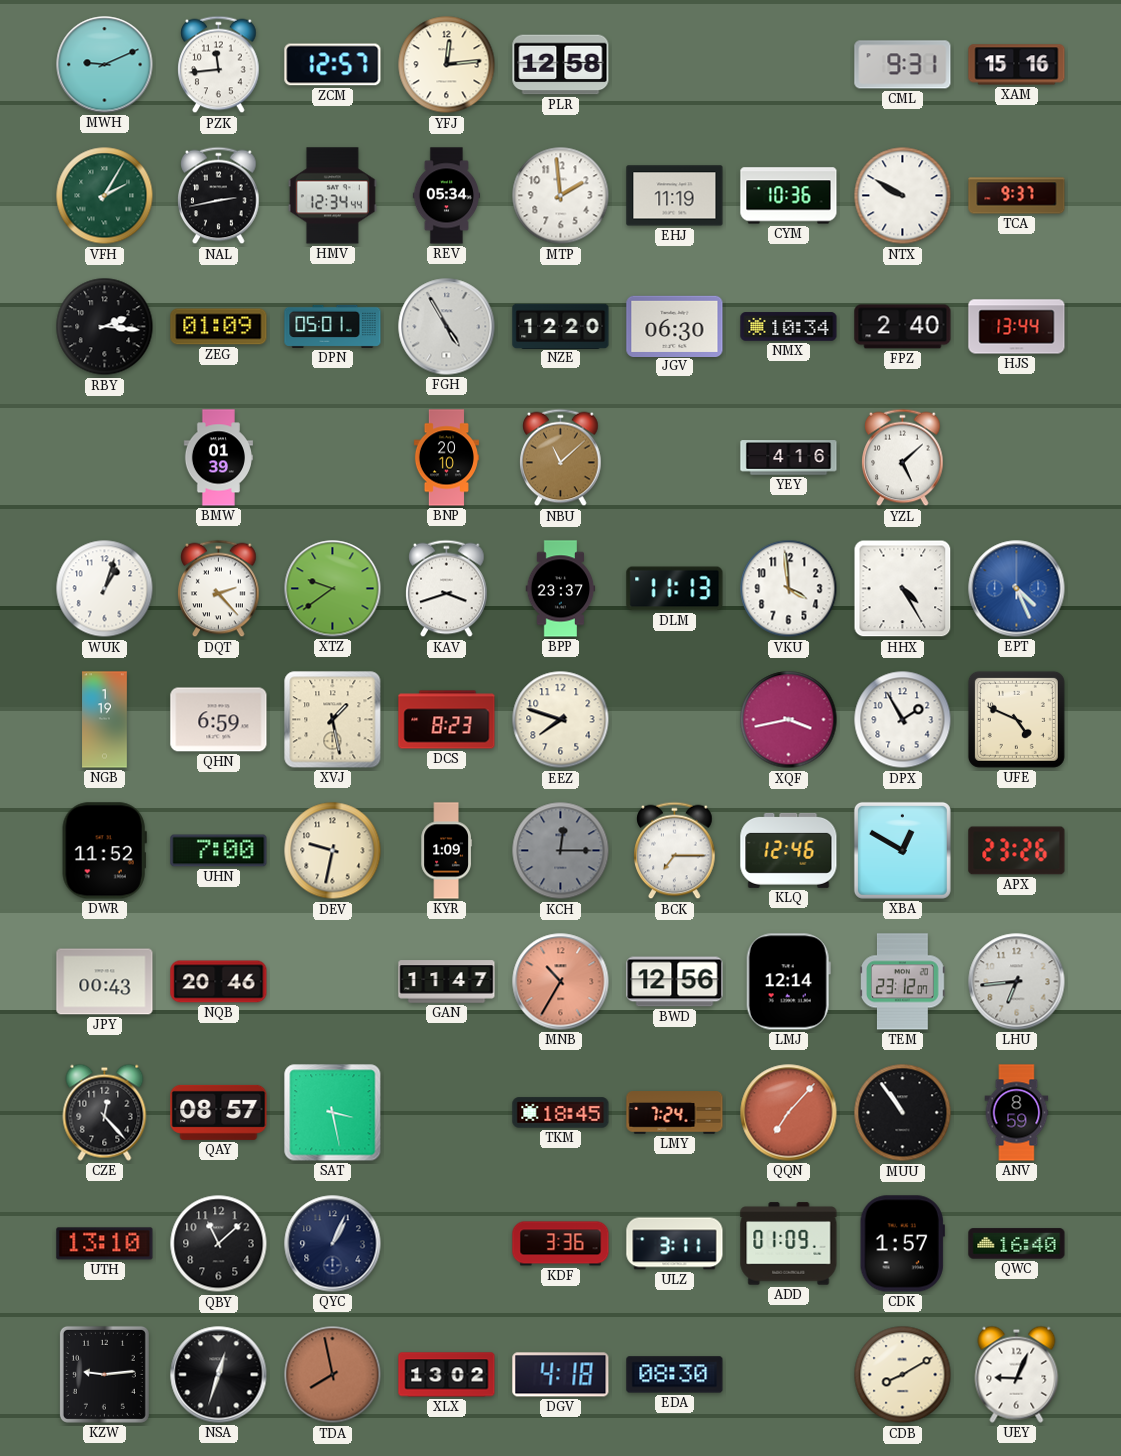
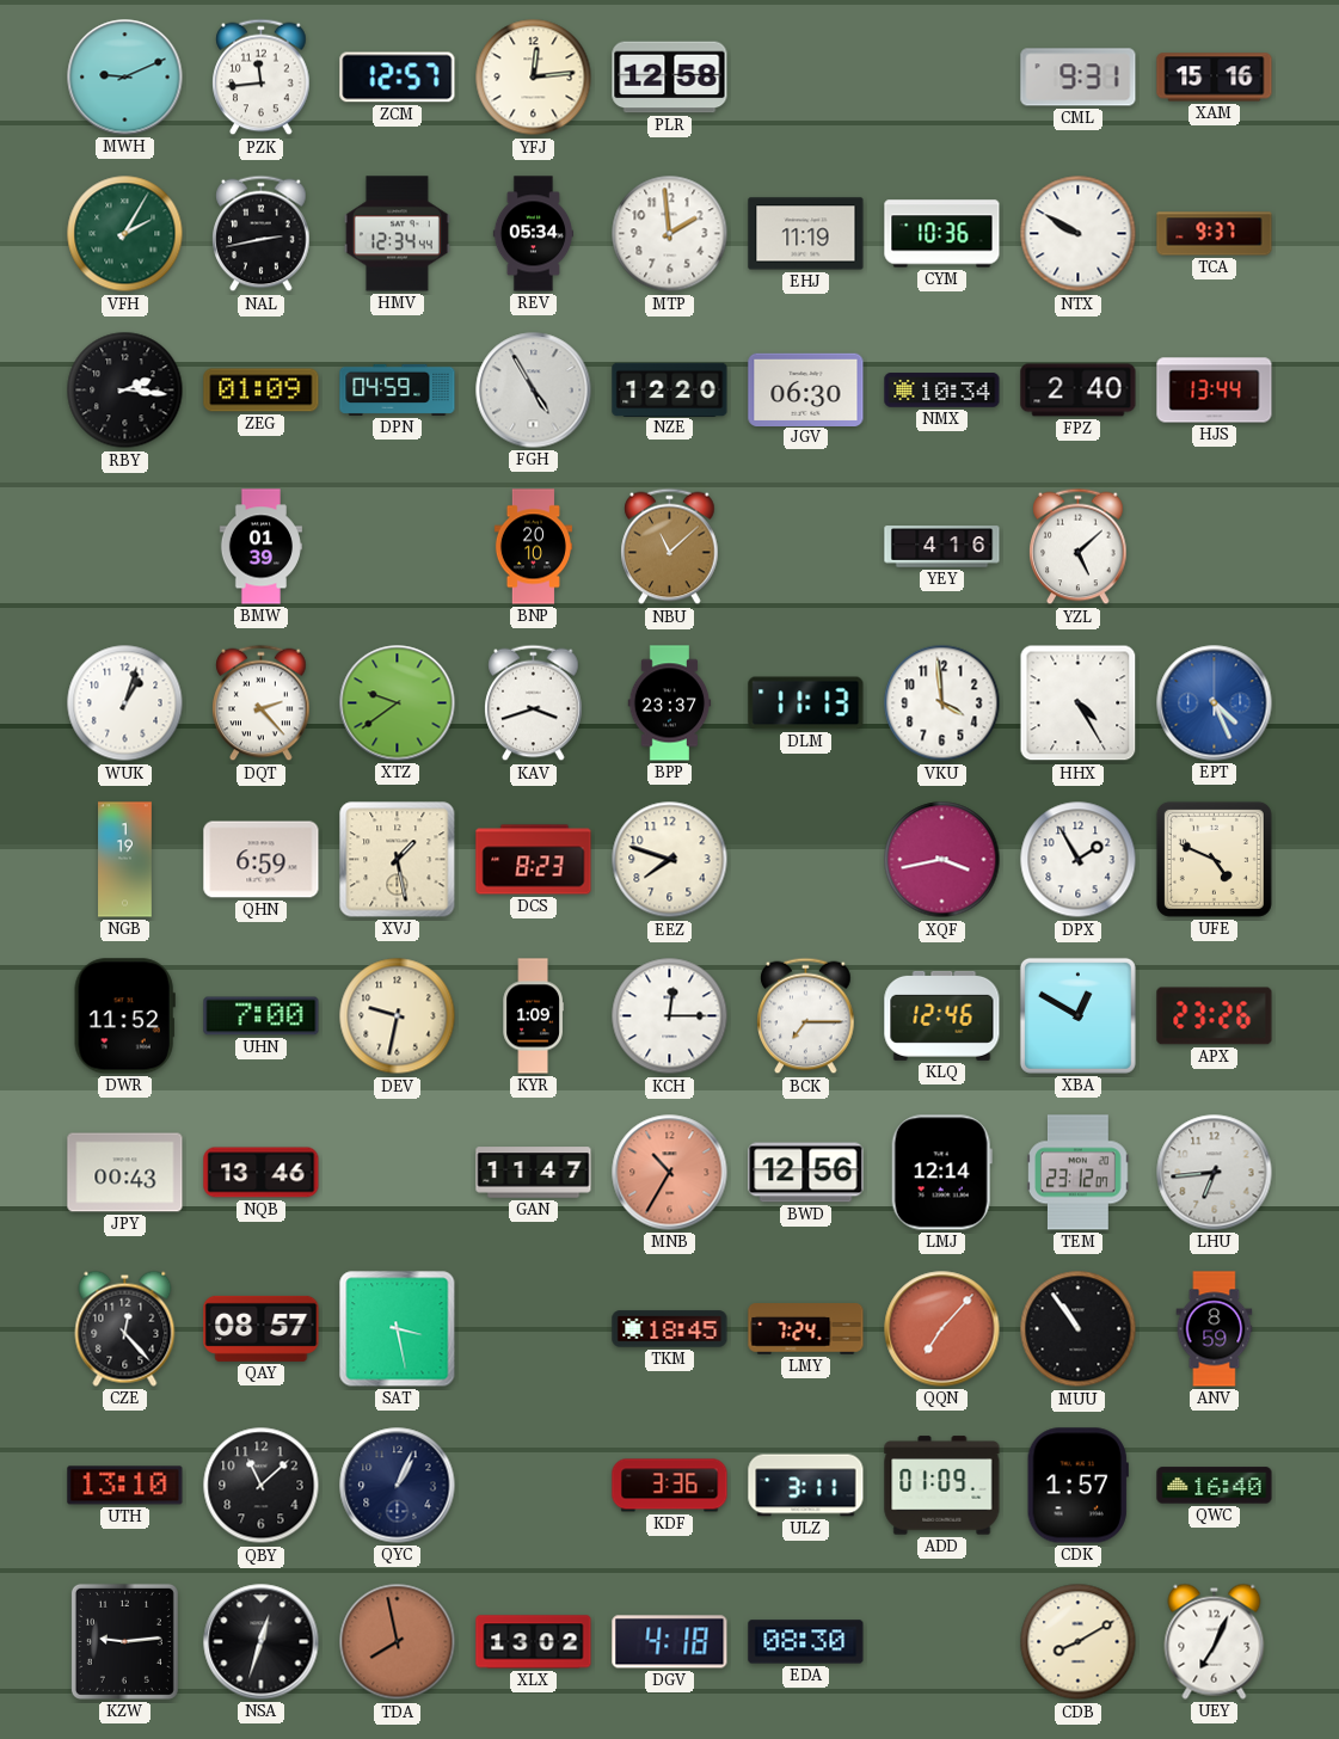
DPN: 05:01 -> 04:59
KCH dial: grey -> white
NQB: 20:46 -> 13:46
UEY: 9:04 -> 7:04
